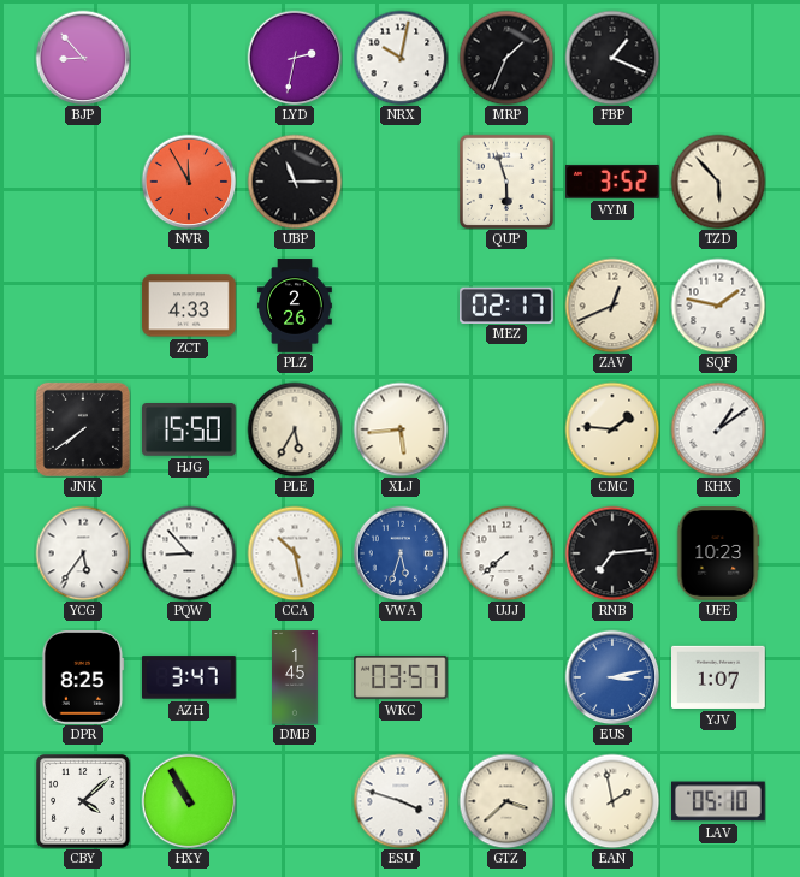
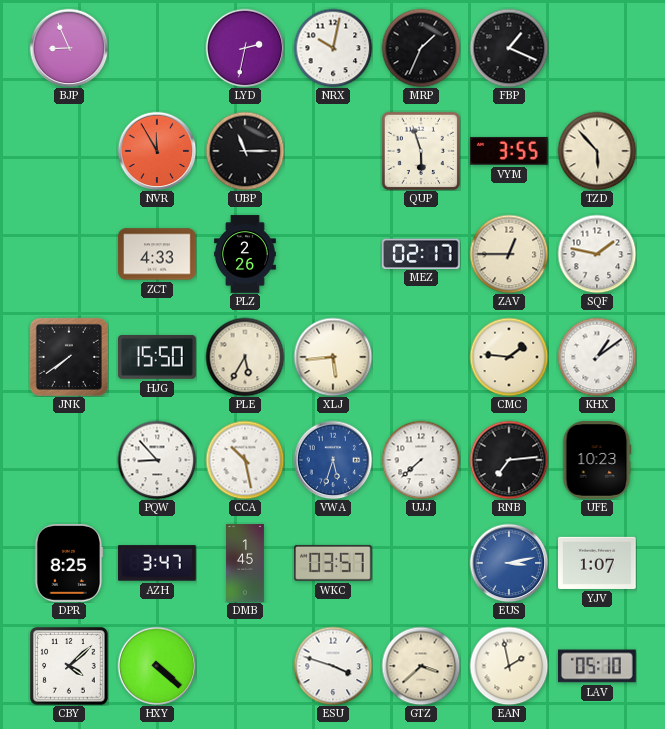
BJP: 8:53 -> 8:56
VYM: 3:52 -> 3:55
ZAV: 12:41 -> 12:45
YCG: 5:36 -> none
HXY: 10:55 -> 4:22
